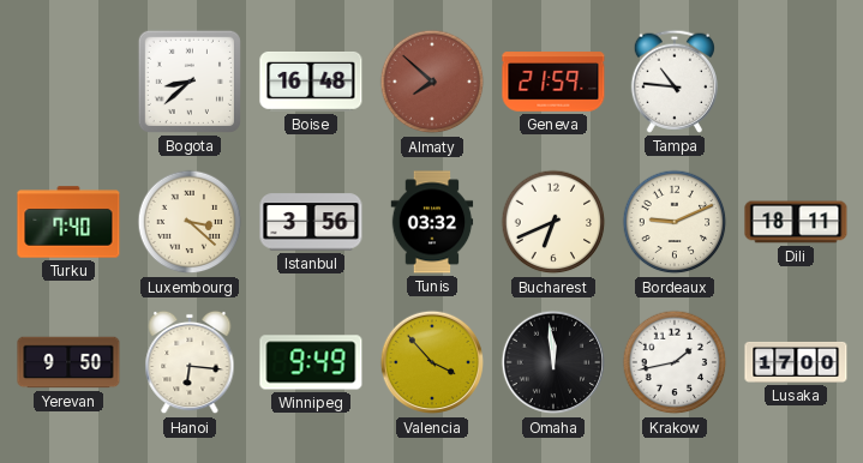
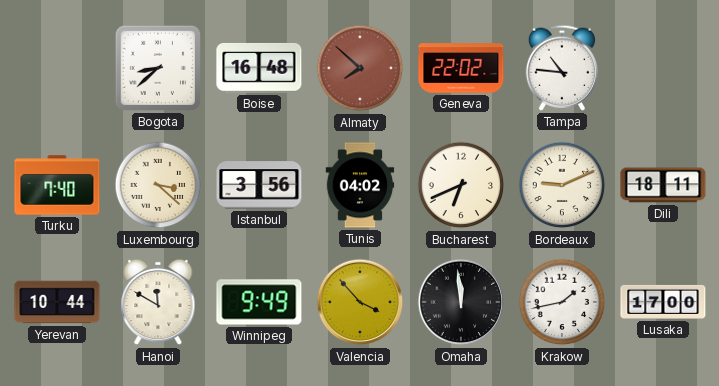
Geneva: 21:59 -> 22:02
Tunis: 03:32 -> 04:02
Yerevan: 9:50 -> 10:44
Hanoi: 6:16 -> 11:50
